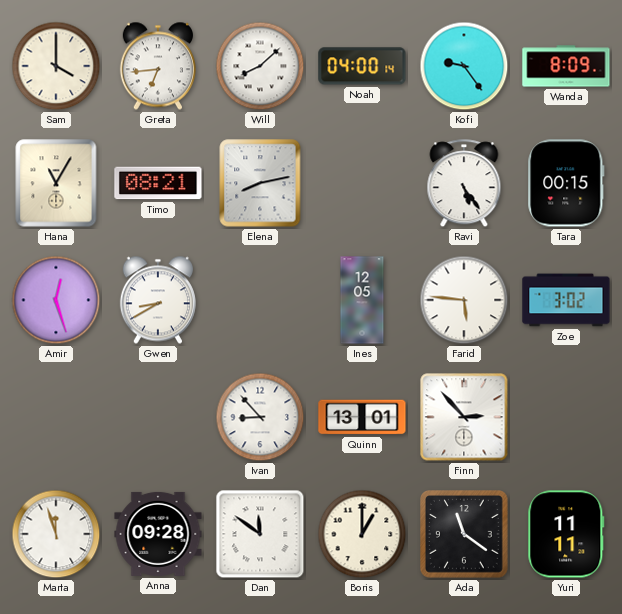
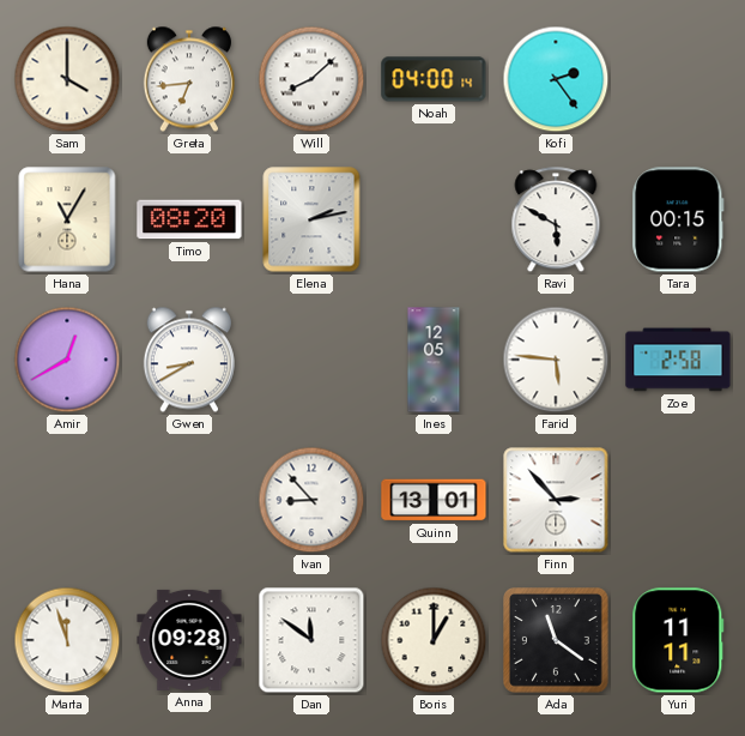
Kofi: 9:24 -> 2:24
Wanda: 8:09 -> none
Timo: 08:21 -> 08:20
Elena: 8:13 -> 2:13
Ravi: 5:24 -> 5:50
Amir: 12:27 -> 12:40
Zoe: 3:02 -> 2:58
